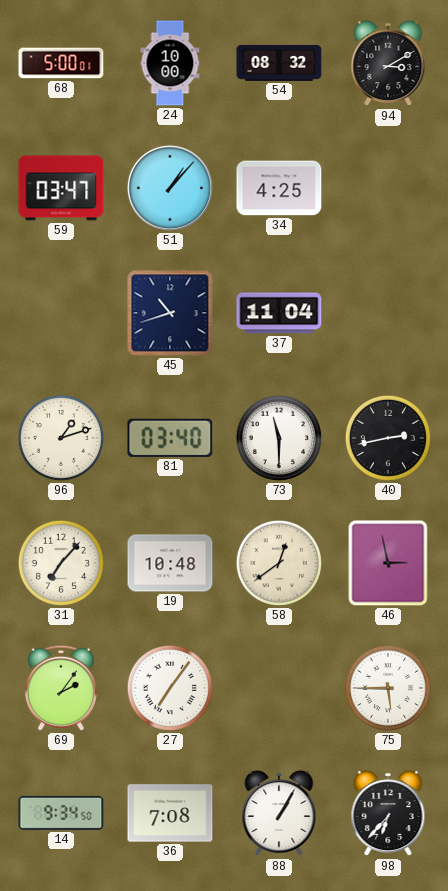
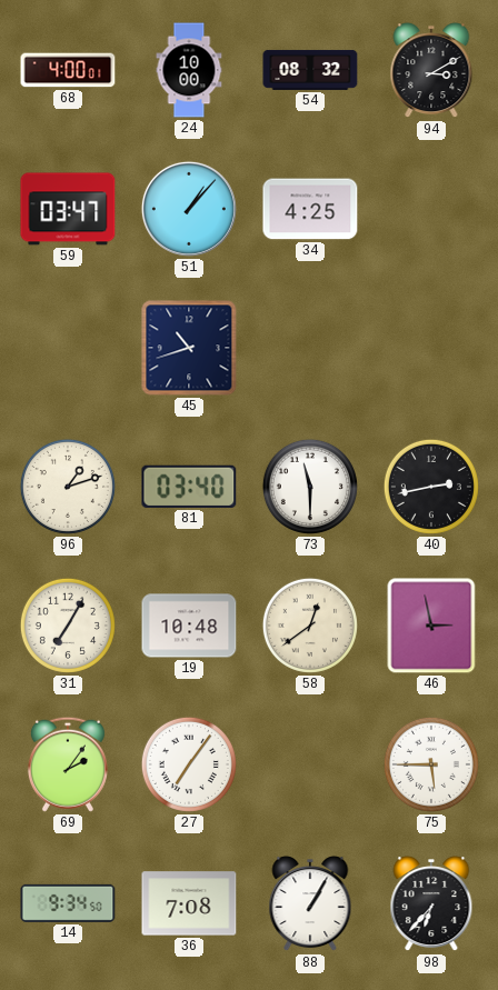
68: 5:00 -> 4:00
37: 11:04 -> none
31: 7:07 -> 7:05
